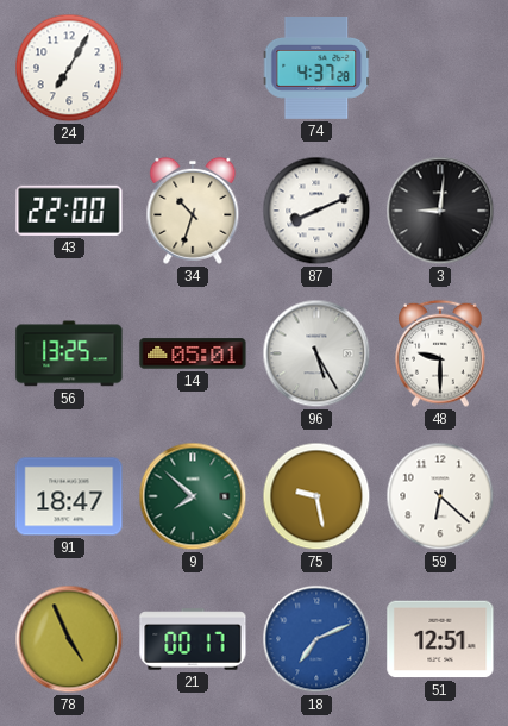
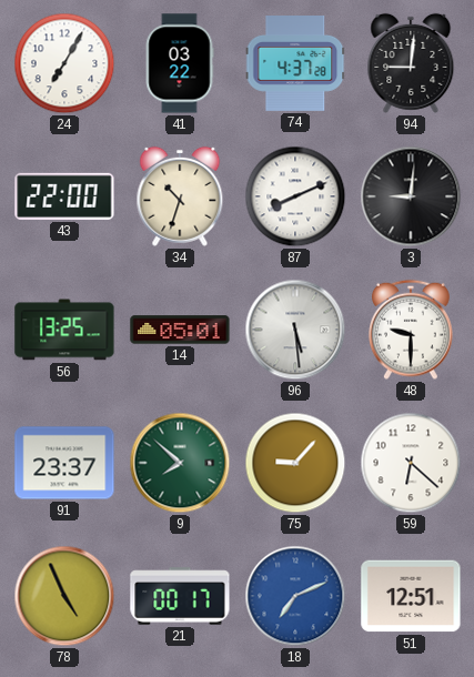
41: none -> 03:22
94: none -> 9:01
96: 5:25 -> 5:29
91: 18:47 -> 23:37
75: 9:28 -> 9:07
